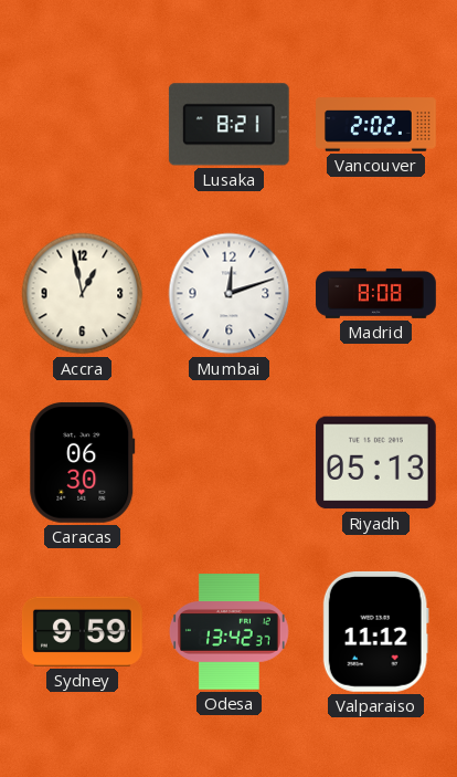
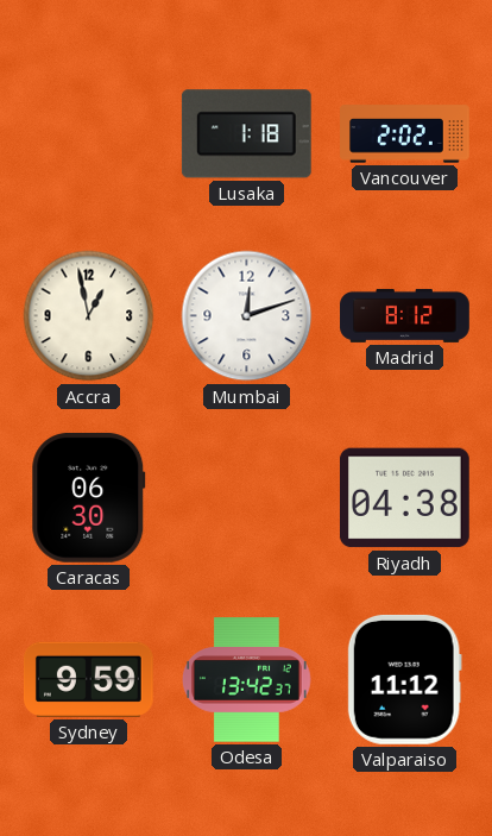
Lusaka: 8:21 -> 1:18
Madrid: 8:08 -> 8:12
Riyadh: 05:13 -> 04:38
